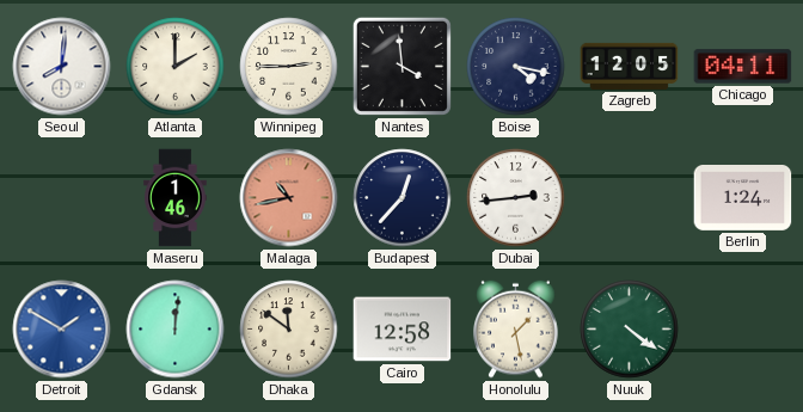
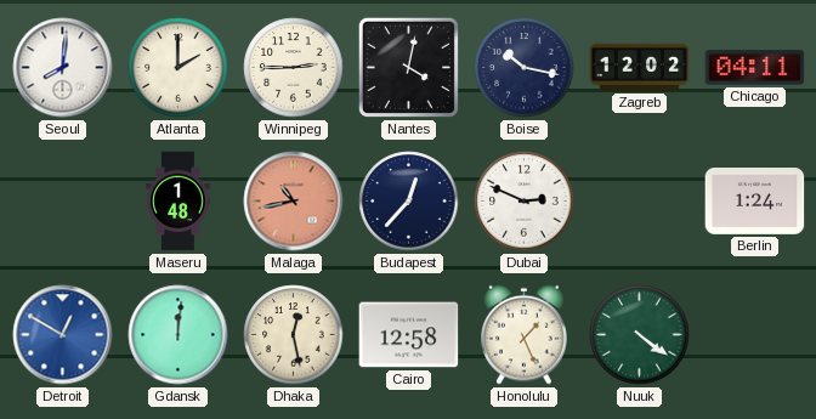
Nantes: 3:59 -> 4:02
Boise: 4:17 -> 10:17
Zagreb: 12:05 -> 12:02
Maseru: 1:46 -> 1:48
Dubai: 2:44 -> 2:49
Detroit: 1:50 -> 12:50
Dhaka: 11:51 -> 12:28
Honolulu: 1:28 -> 1:26
